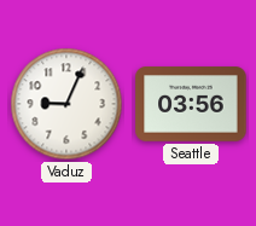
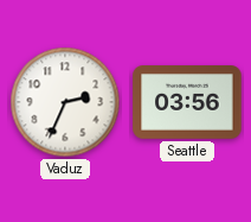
Vaduz: 9:04 -> 2:34
